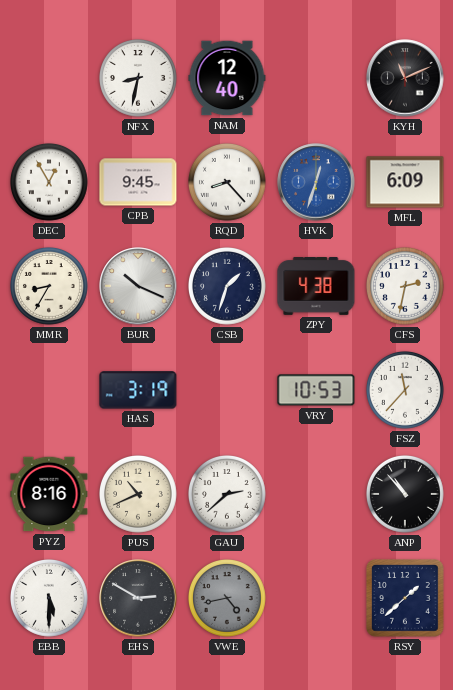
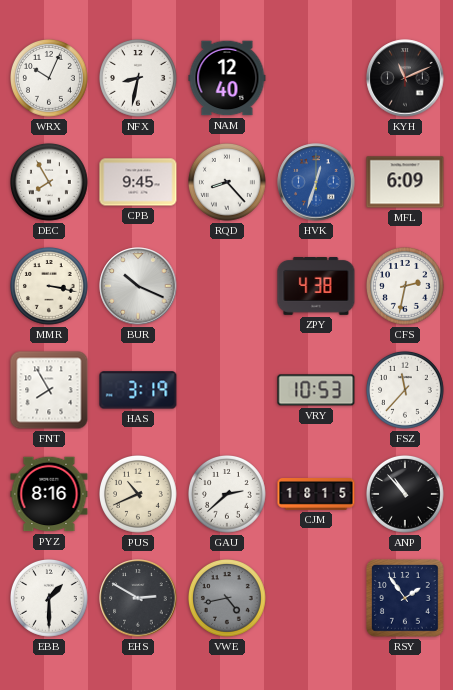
WRX: none -> 10:04
DEC: 12:55 -> 7:55
MMR: 8:35 -> 3:17
CSB: 1:33 -> none
FNT: none -> 7:55
CJM: none -> 18:15
EBB: 5:30 -> 1:30
RSY: 1:38 -> 1:54
